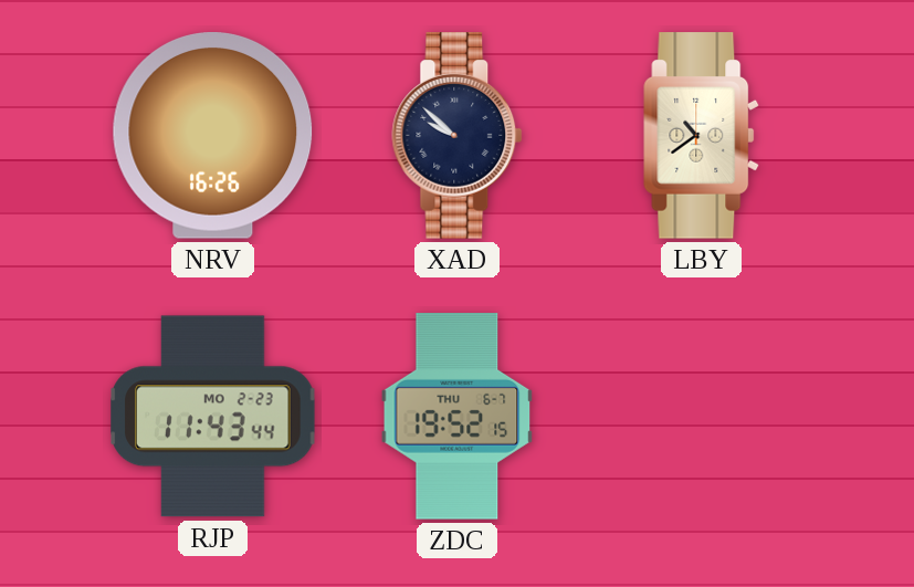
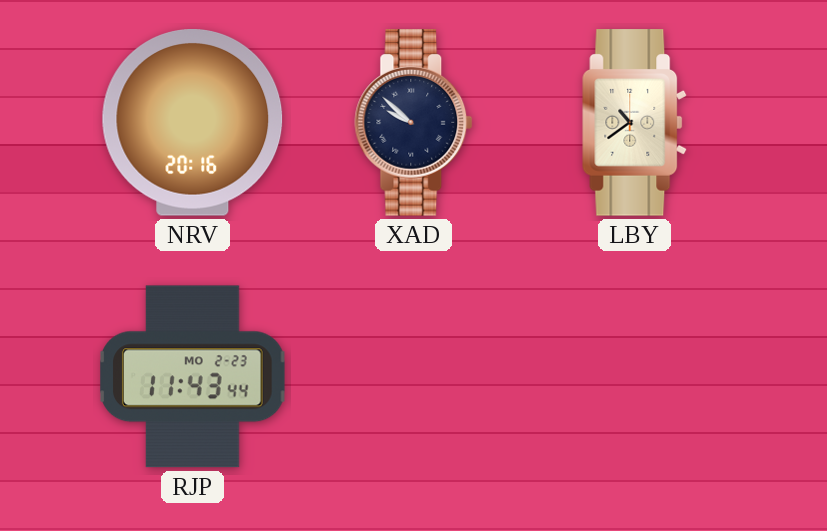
NRV: 16:26 -> 20:16
ZDC: 19:52 -> none
